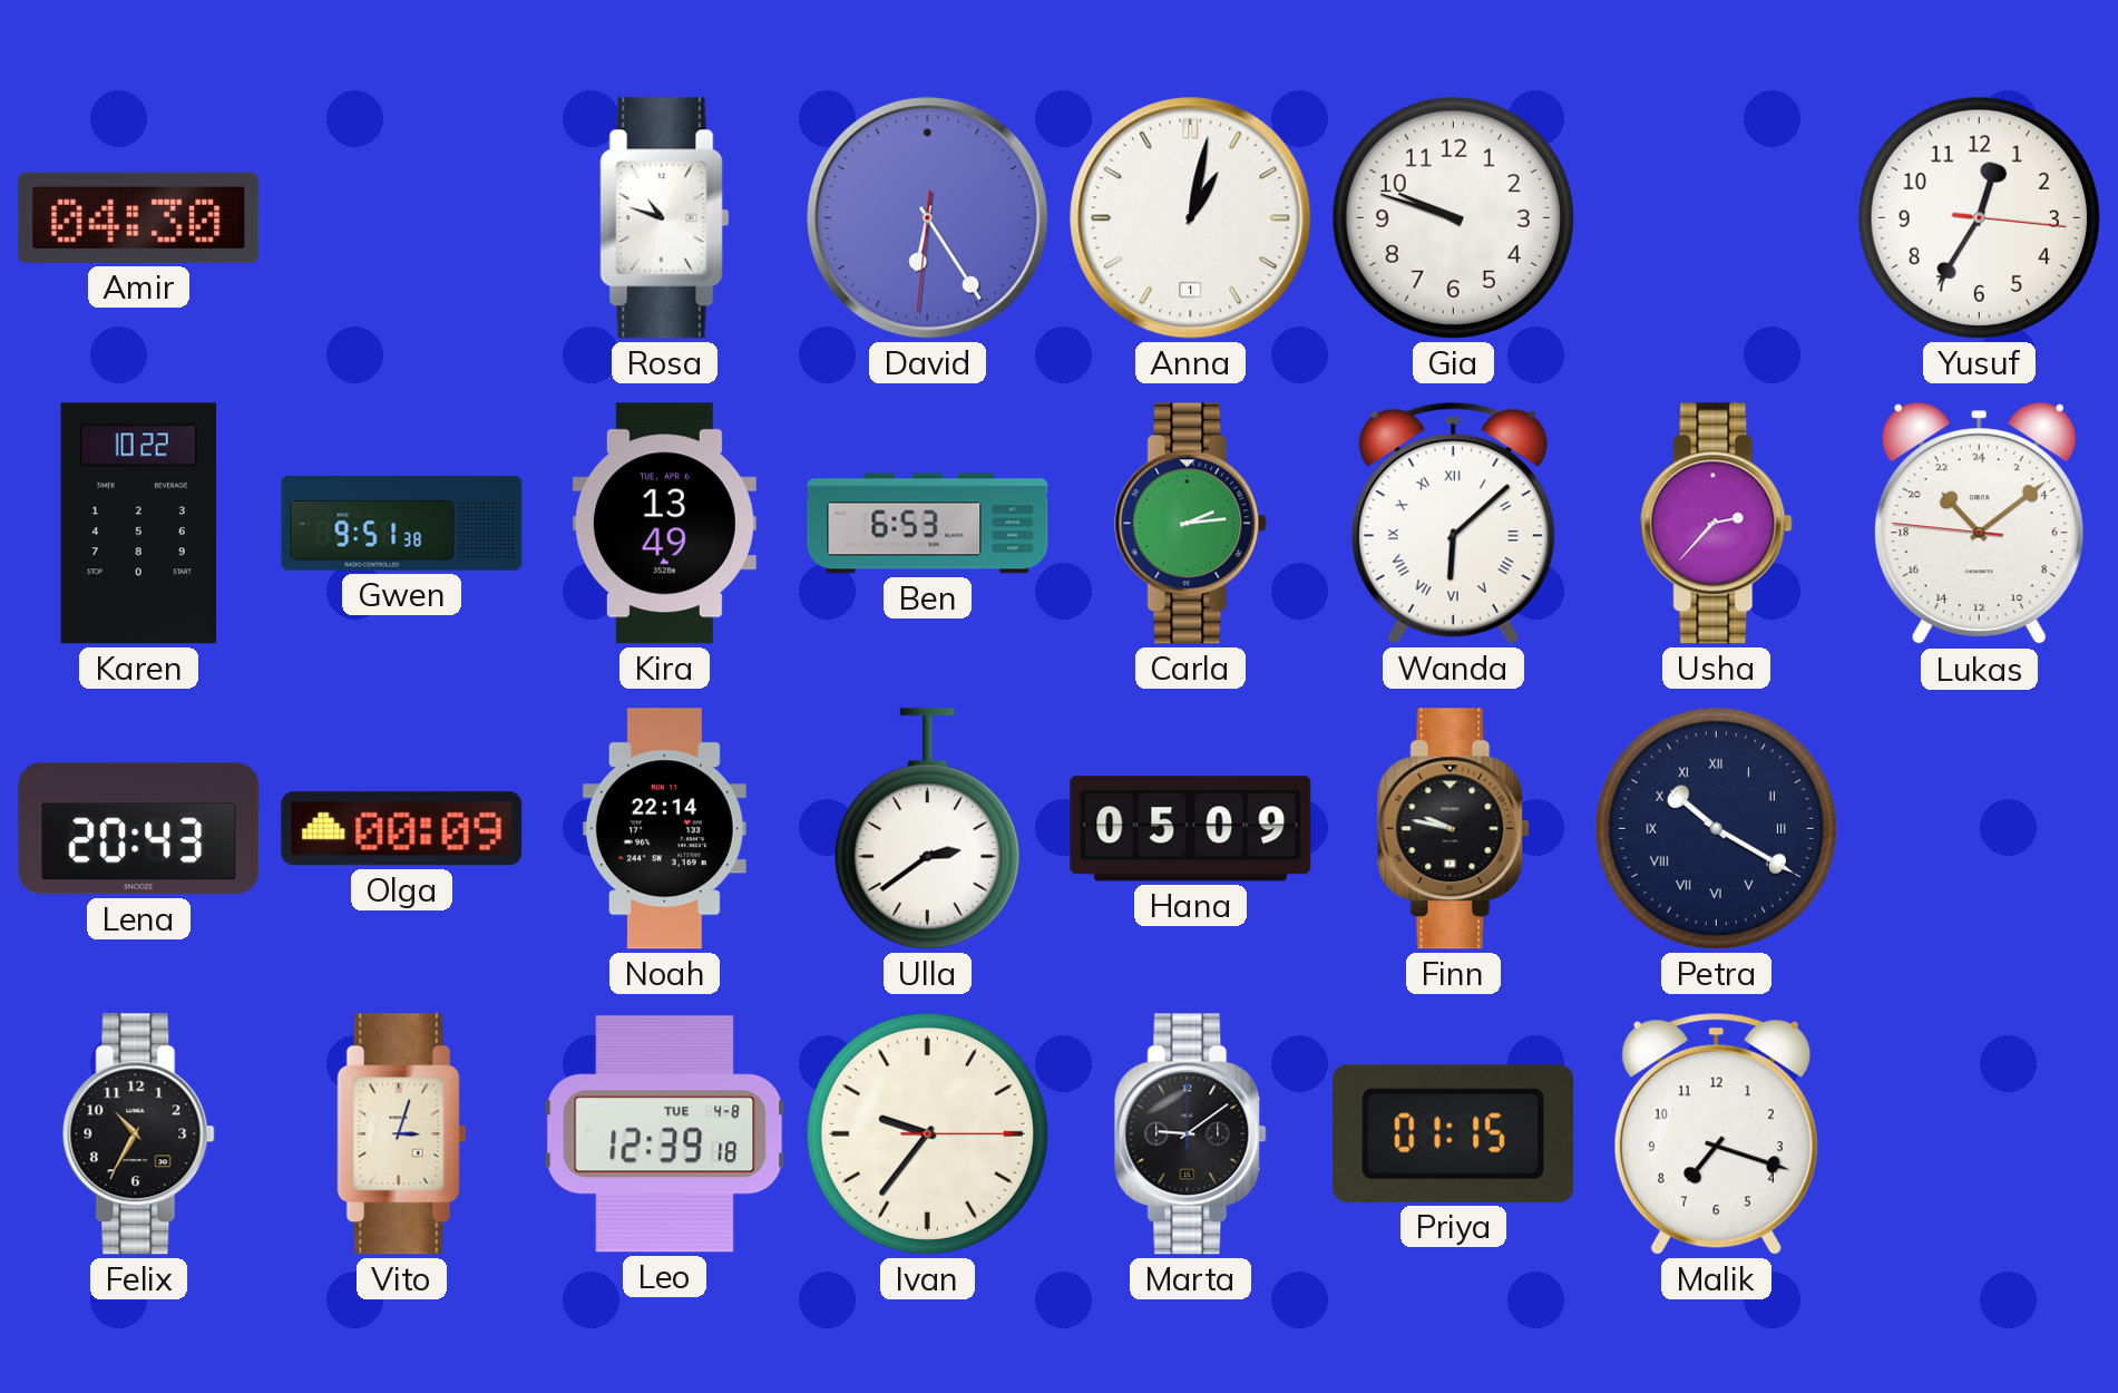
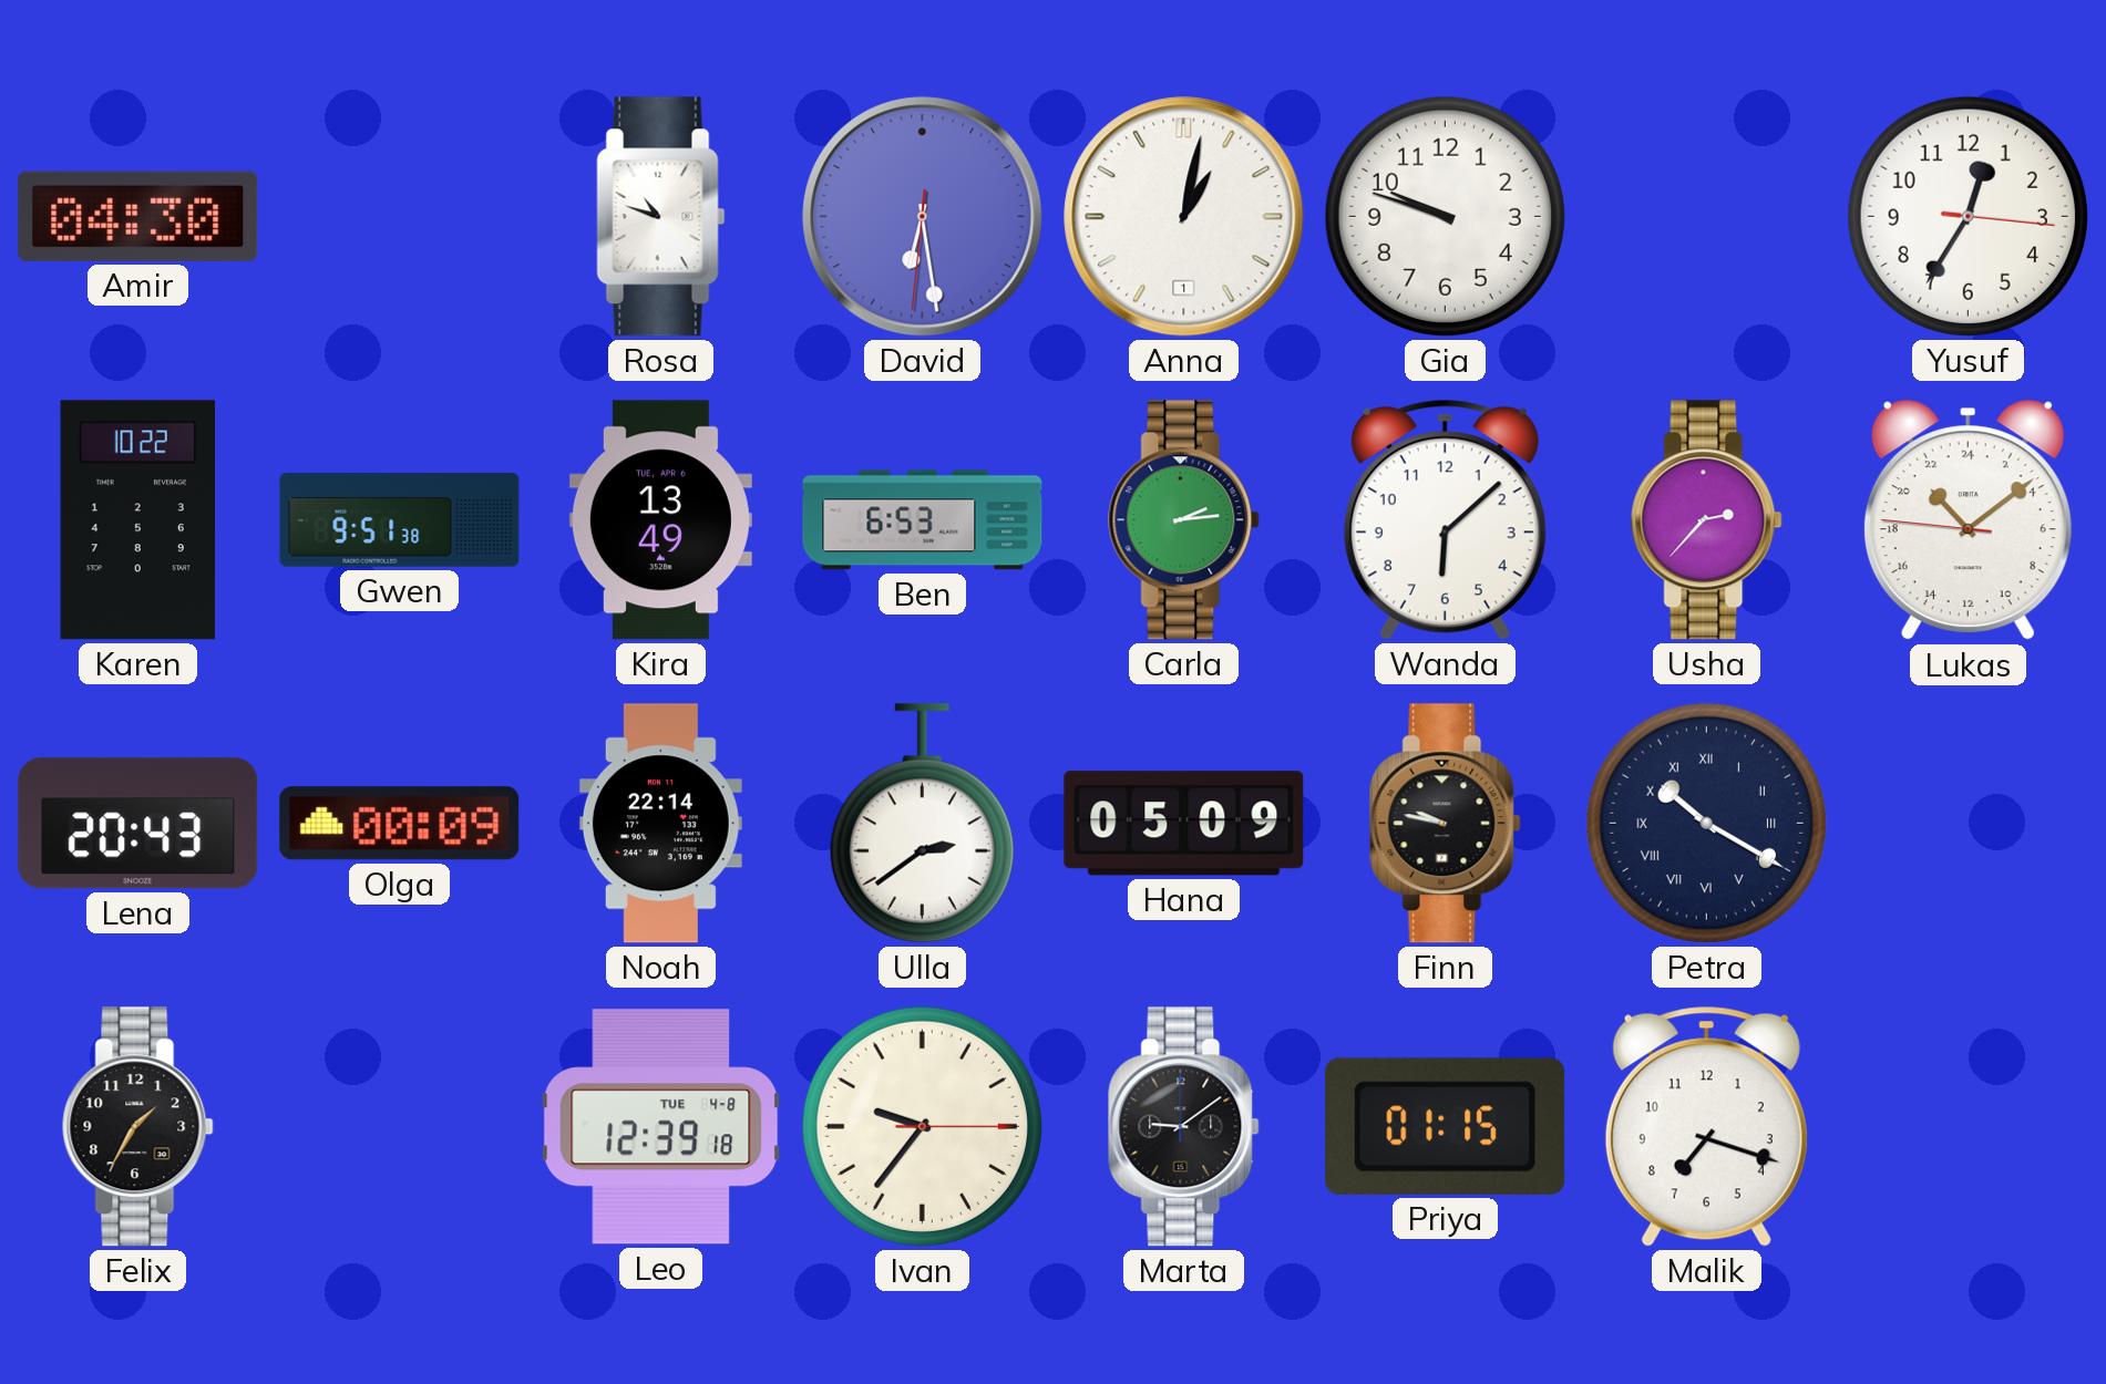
David: 6:24 -> 6:28
Wanda numerals: Roman -> Arabic
Felix: 10:35 -> 1:35
Vito: 3:03 -> none
